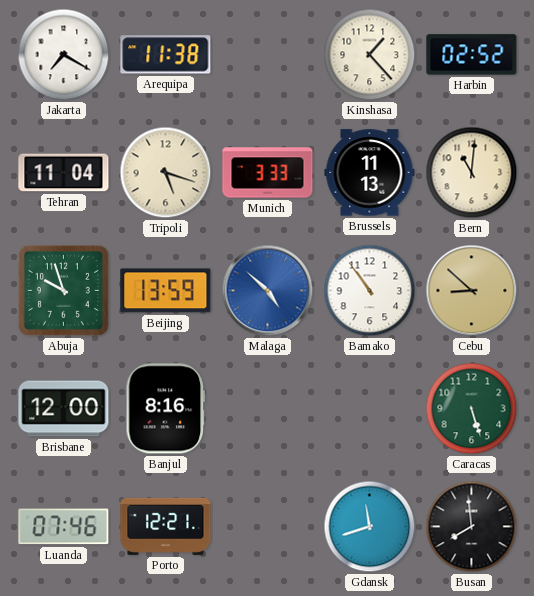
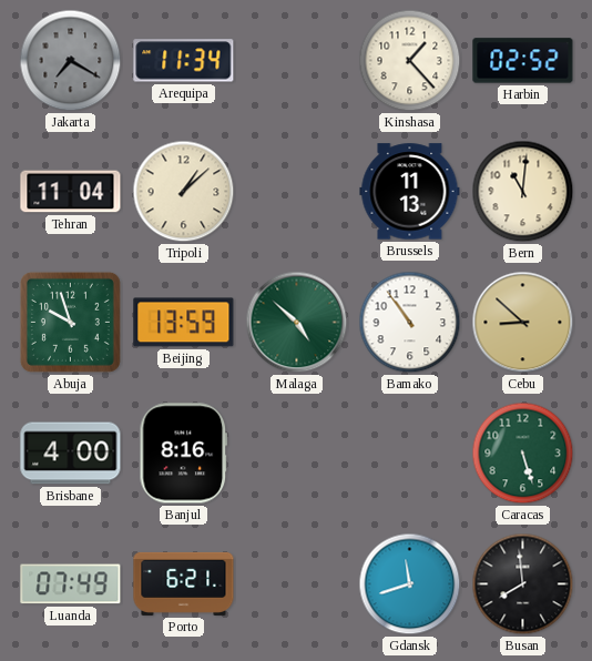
Jakarta dial: white -> grey
Arequipa: 11:38 -> 11:34
Tripoli: 5:18 -> 1:08
Munich: 3:33 -> none
Malaga dial: blue -> green
Brisbane: 12:00 -> 4:00
Luanda: 07:46 -> 07:49
Porto: 12:21 -> 6:21
